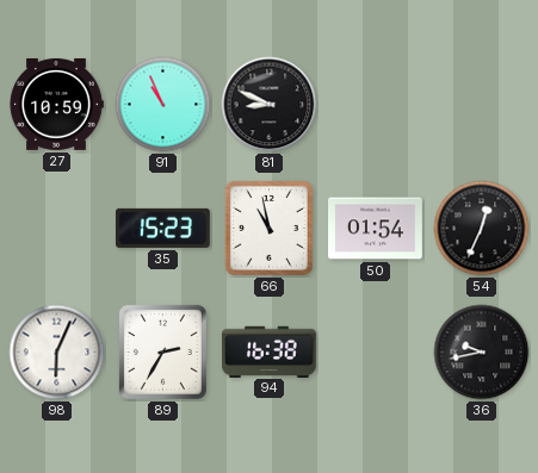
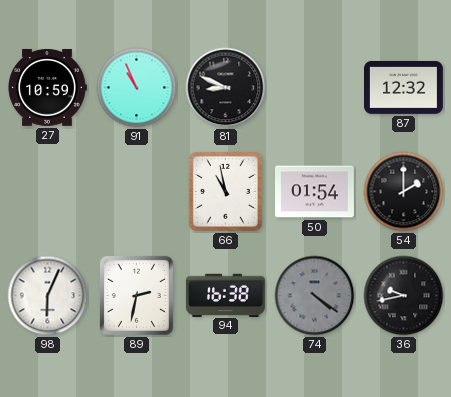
87: none -> 12:32
35: 15:23 -> none
54: 12:34 -> 2:00
89: 2:35 -> 2:32
74: none -> 4:21
